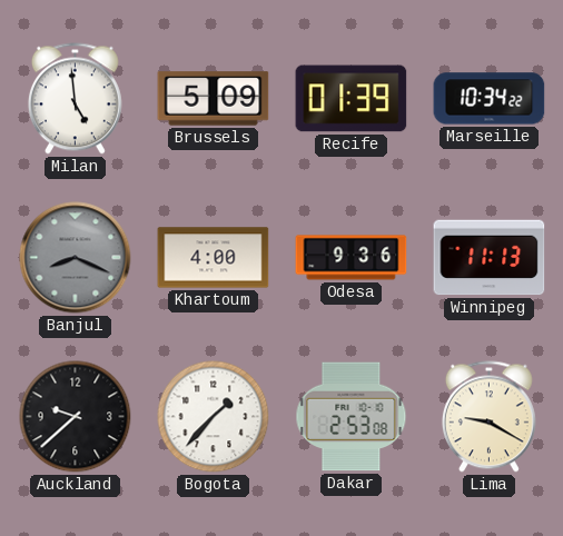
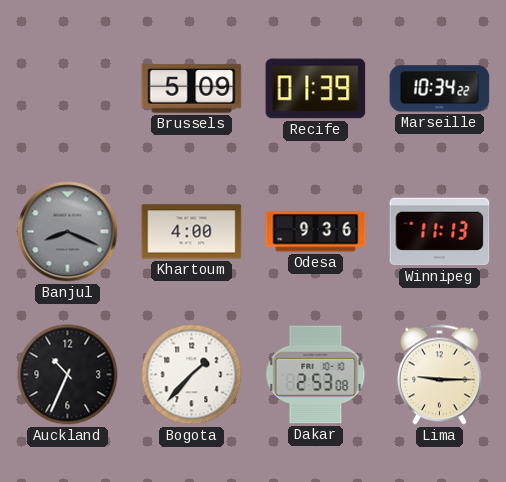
Milan: 4:59 -> none
Auckland: 9:38 -> 10:34
Lima: 9:20 -> 9:15
